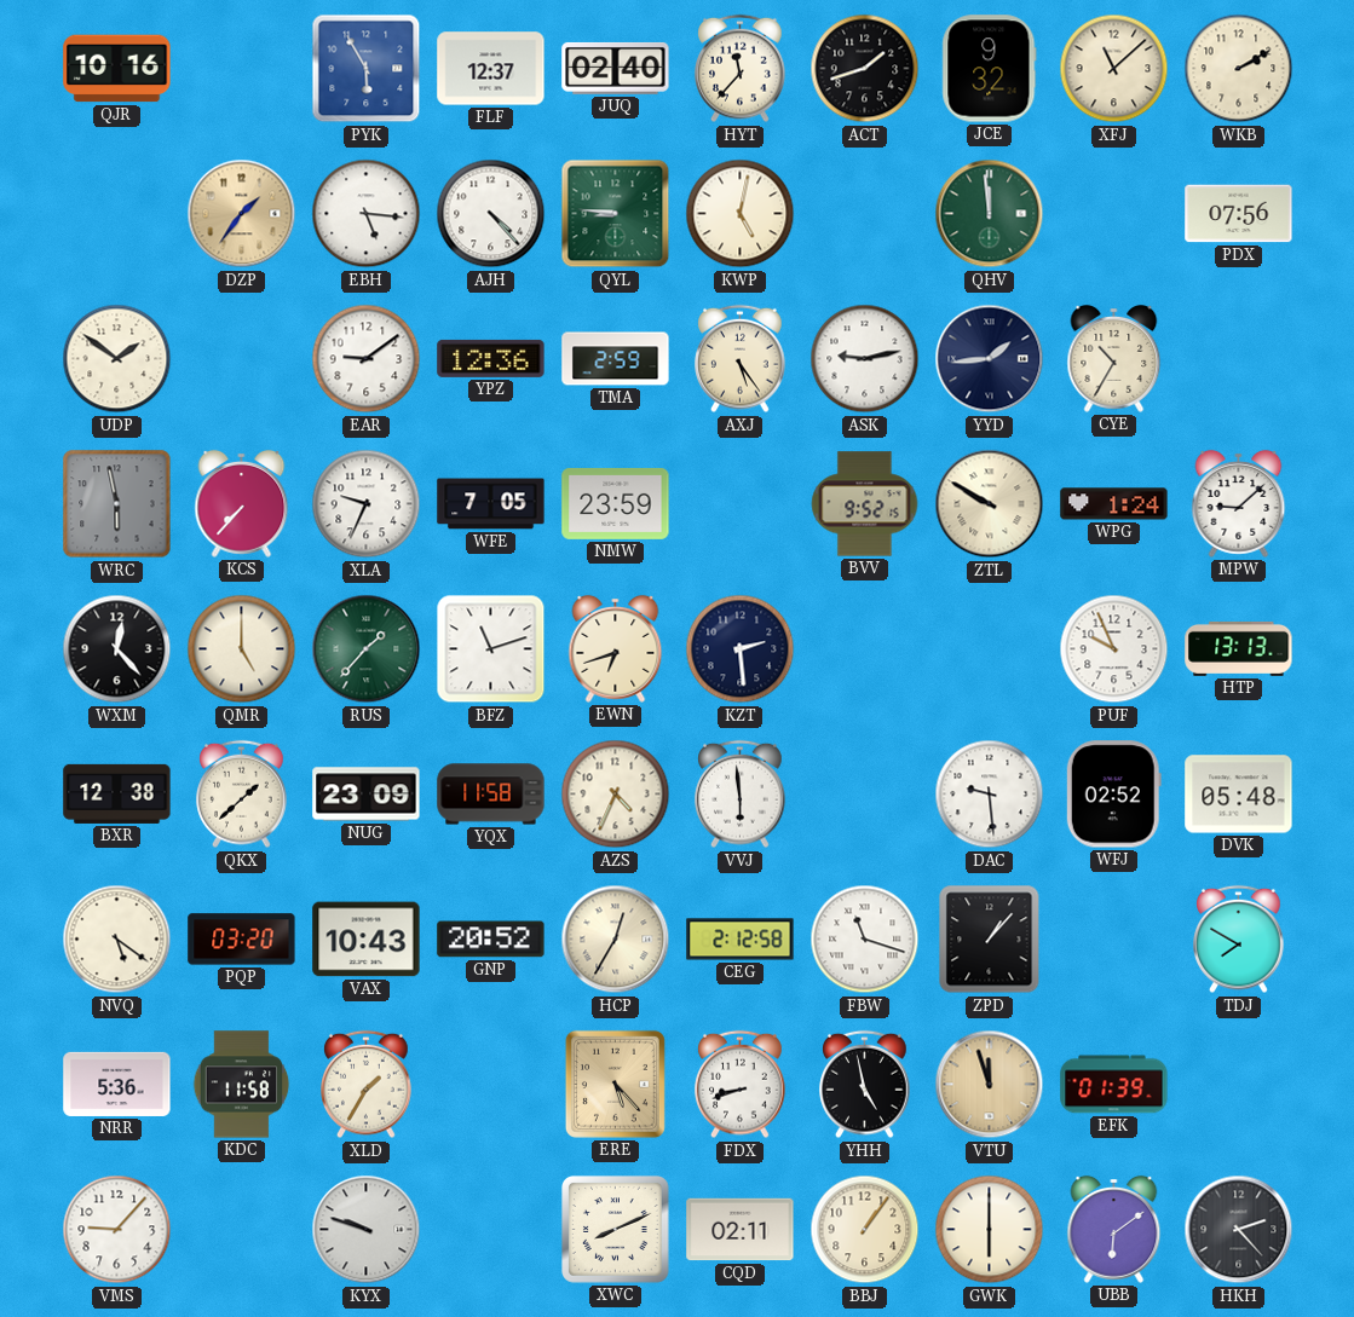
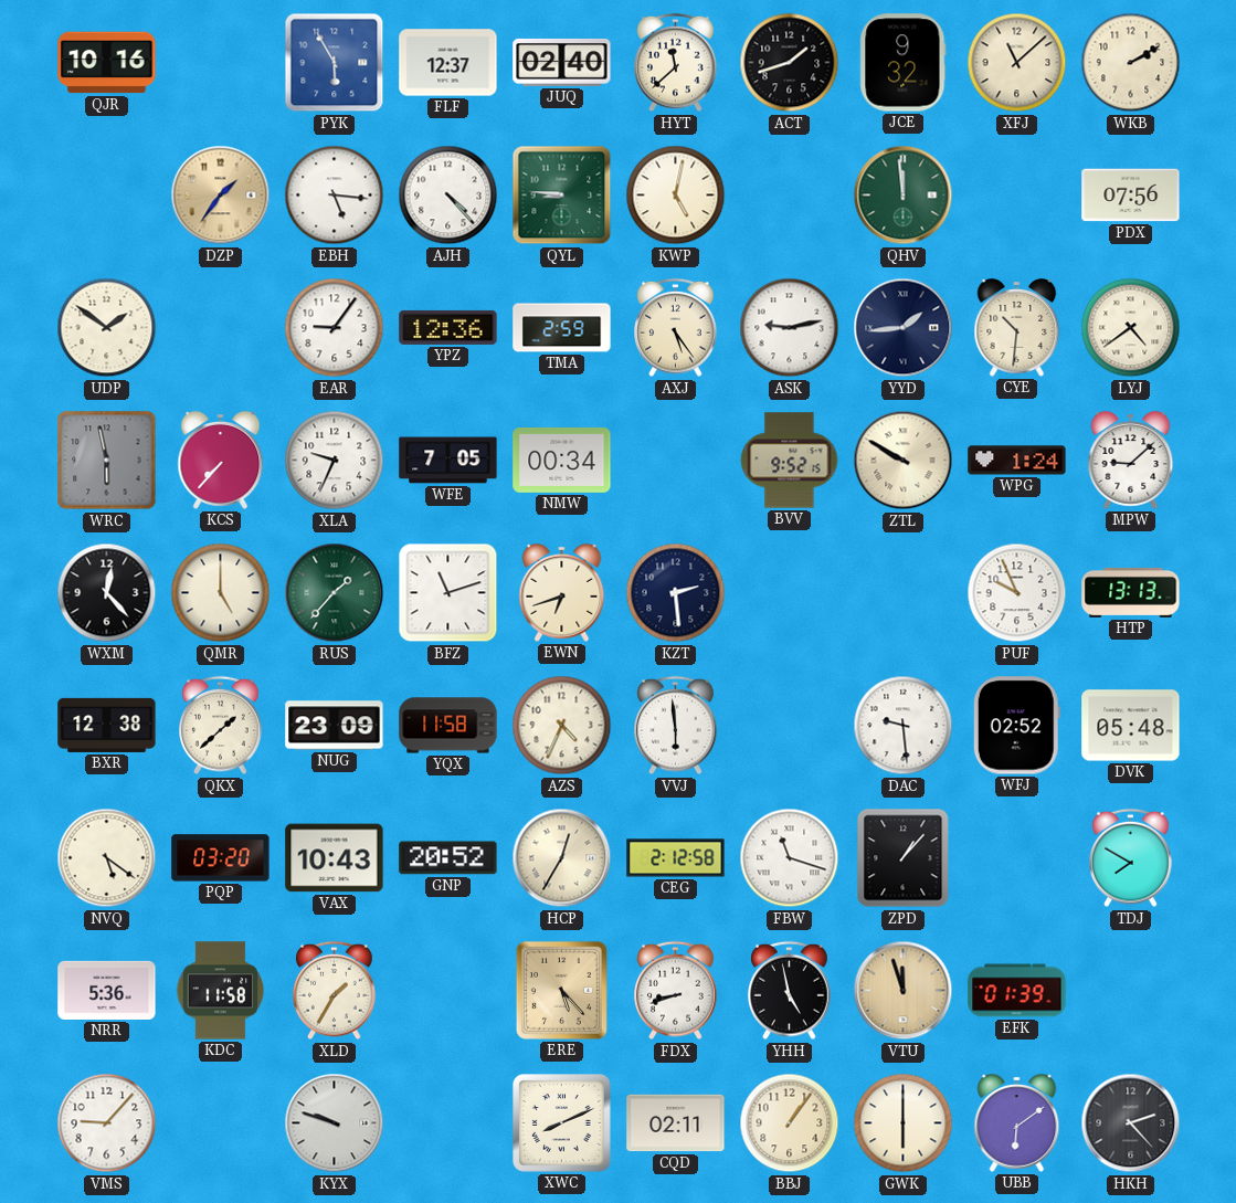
HYT: 11:37 -> 11:38
EAR: 9:09 -> 9:06
CYE: 10:35 -> 10:31
LYJ: none -> 4:39
NMW: 23:59 -> 00:34
